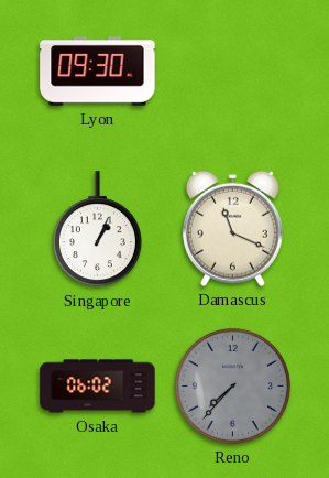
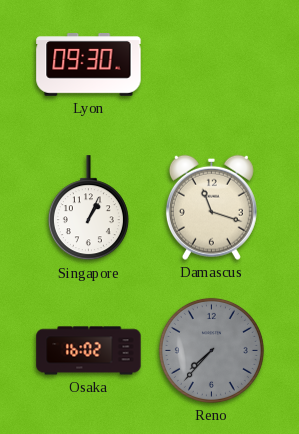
Damascus: 11:19 -> 11:18
Osaka: 06:02 -> 16:02
